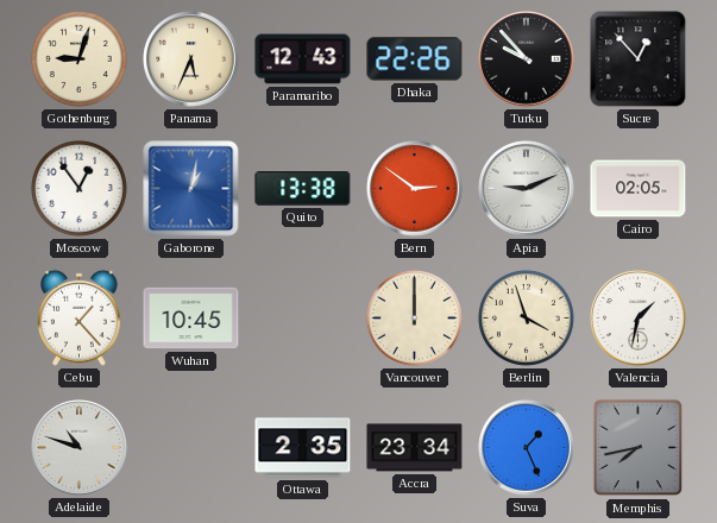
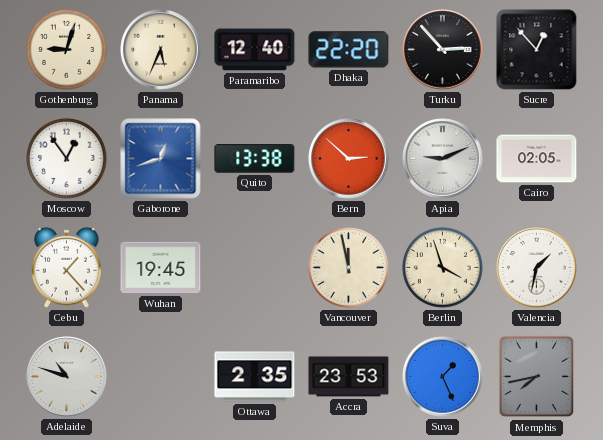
Paramaribo: 12:43 -> 12:40
Dhaka: 22:26 -> 22:20
Turku: 9:53 -> 2:53
Gaborone: 1:02 -> 12:42
Bern: 2:51 -> 2:52
Wuhan: 10:45 -> 19:45
Vancouver: 12:00 -> 11:58
Accra: 23:34 -> 23:53
